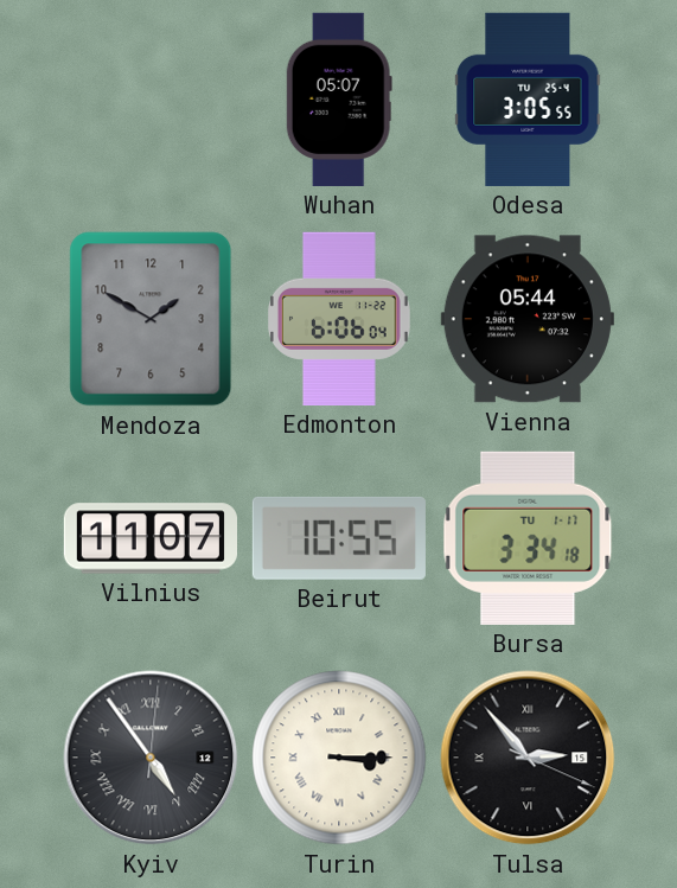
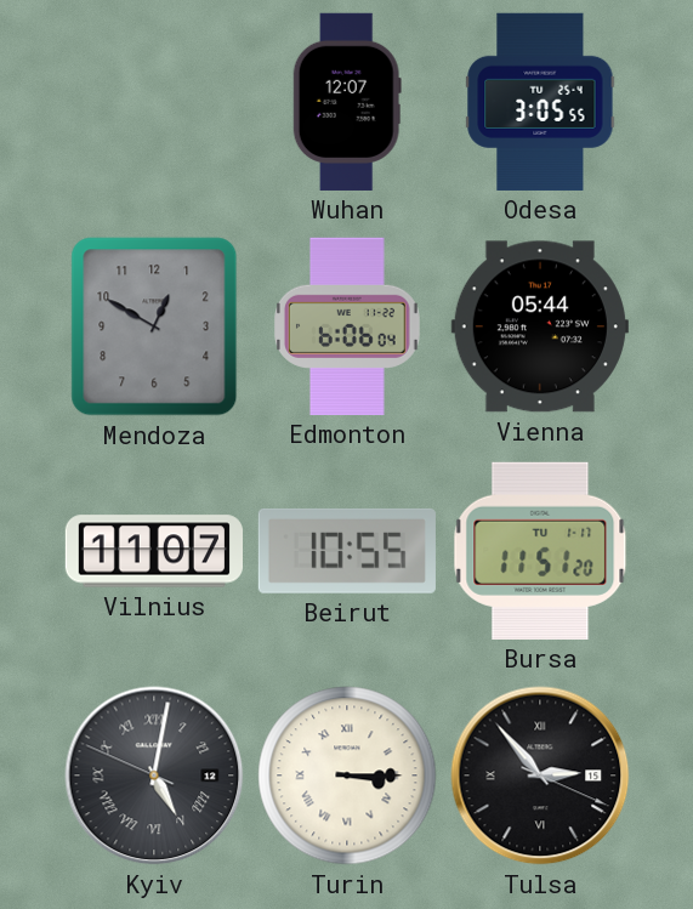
Wuhan: 05:07 -> 12:07
Mendoza: 1:50 -> 12:50
Bursa: 3:34 -> 11:51
Kyiv: 4:54 -> 5:01
